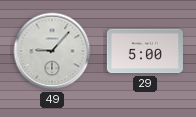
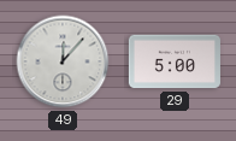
49: 9:07 -> 12:07
